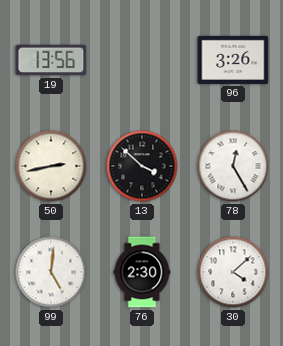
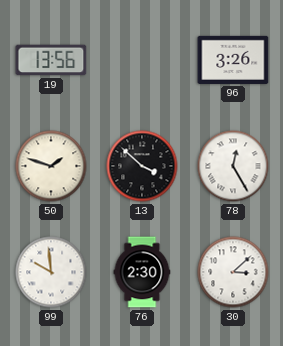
50: 2:43 -> 1:48
99: 5:01 -> 9:59
30: 4:08 -> 3:08
